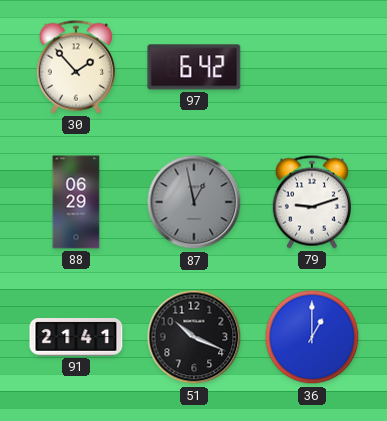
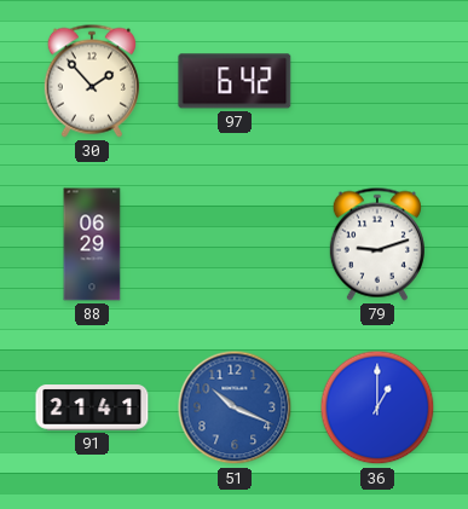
87: 12:58 -> none
51 dial: black -> blue
